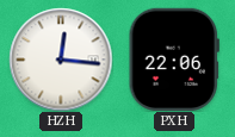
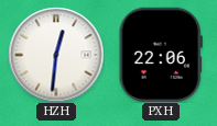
HZH: 12:16 -> 12:31
